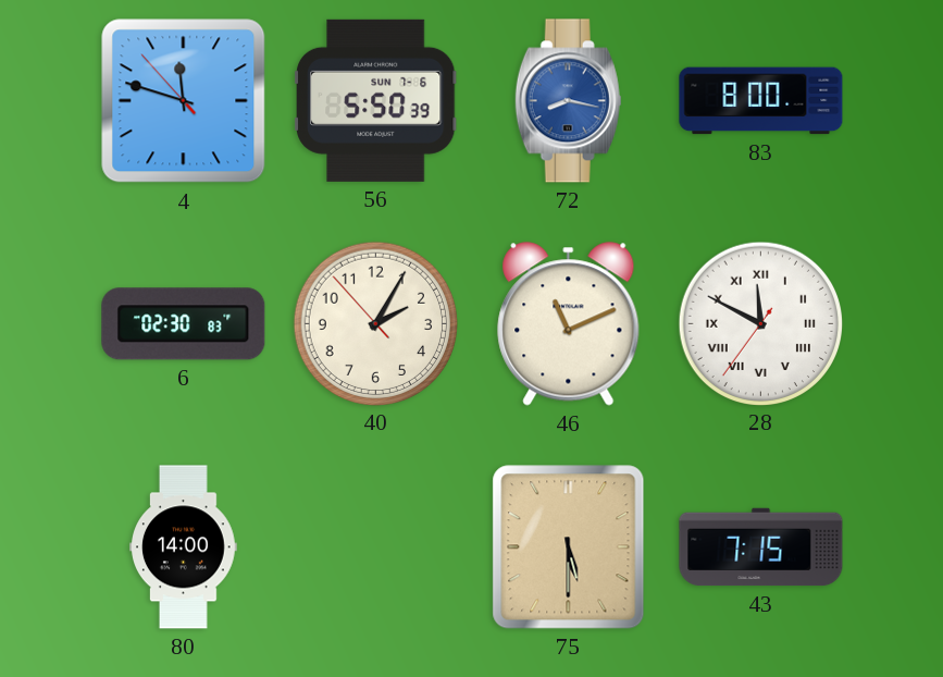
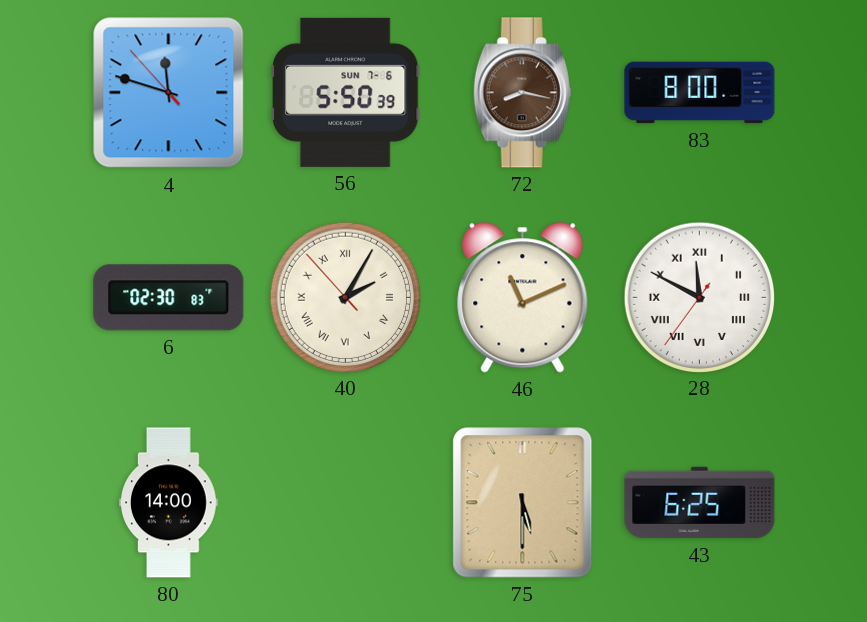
72 dial: blue -> brown
40 numerals: Arabic -> Roman
43: 7:15 -> 6:25
